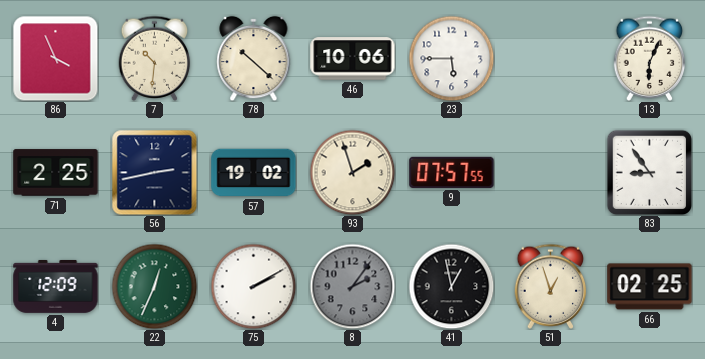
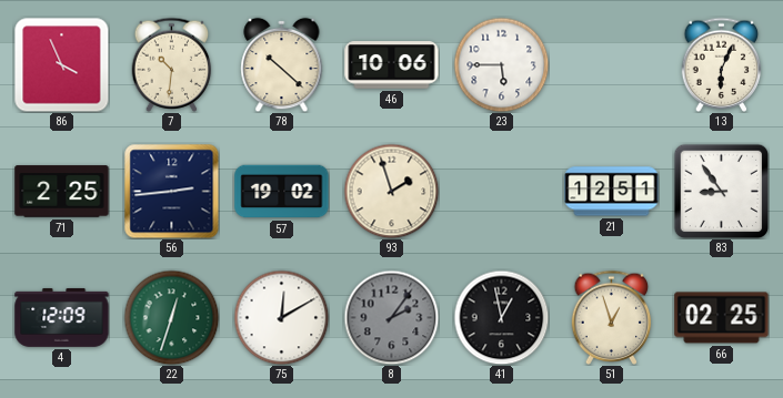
56: 2:43 -> 2:44
9: 07:57 -> none
21: none -> 12:51
22: 12:34 -> 12:33
75: 2:10 -> 12:10
